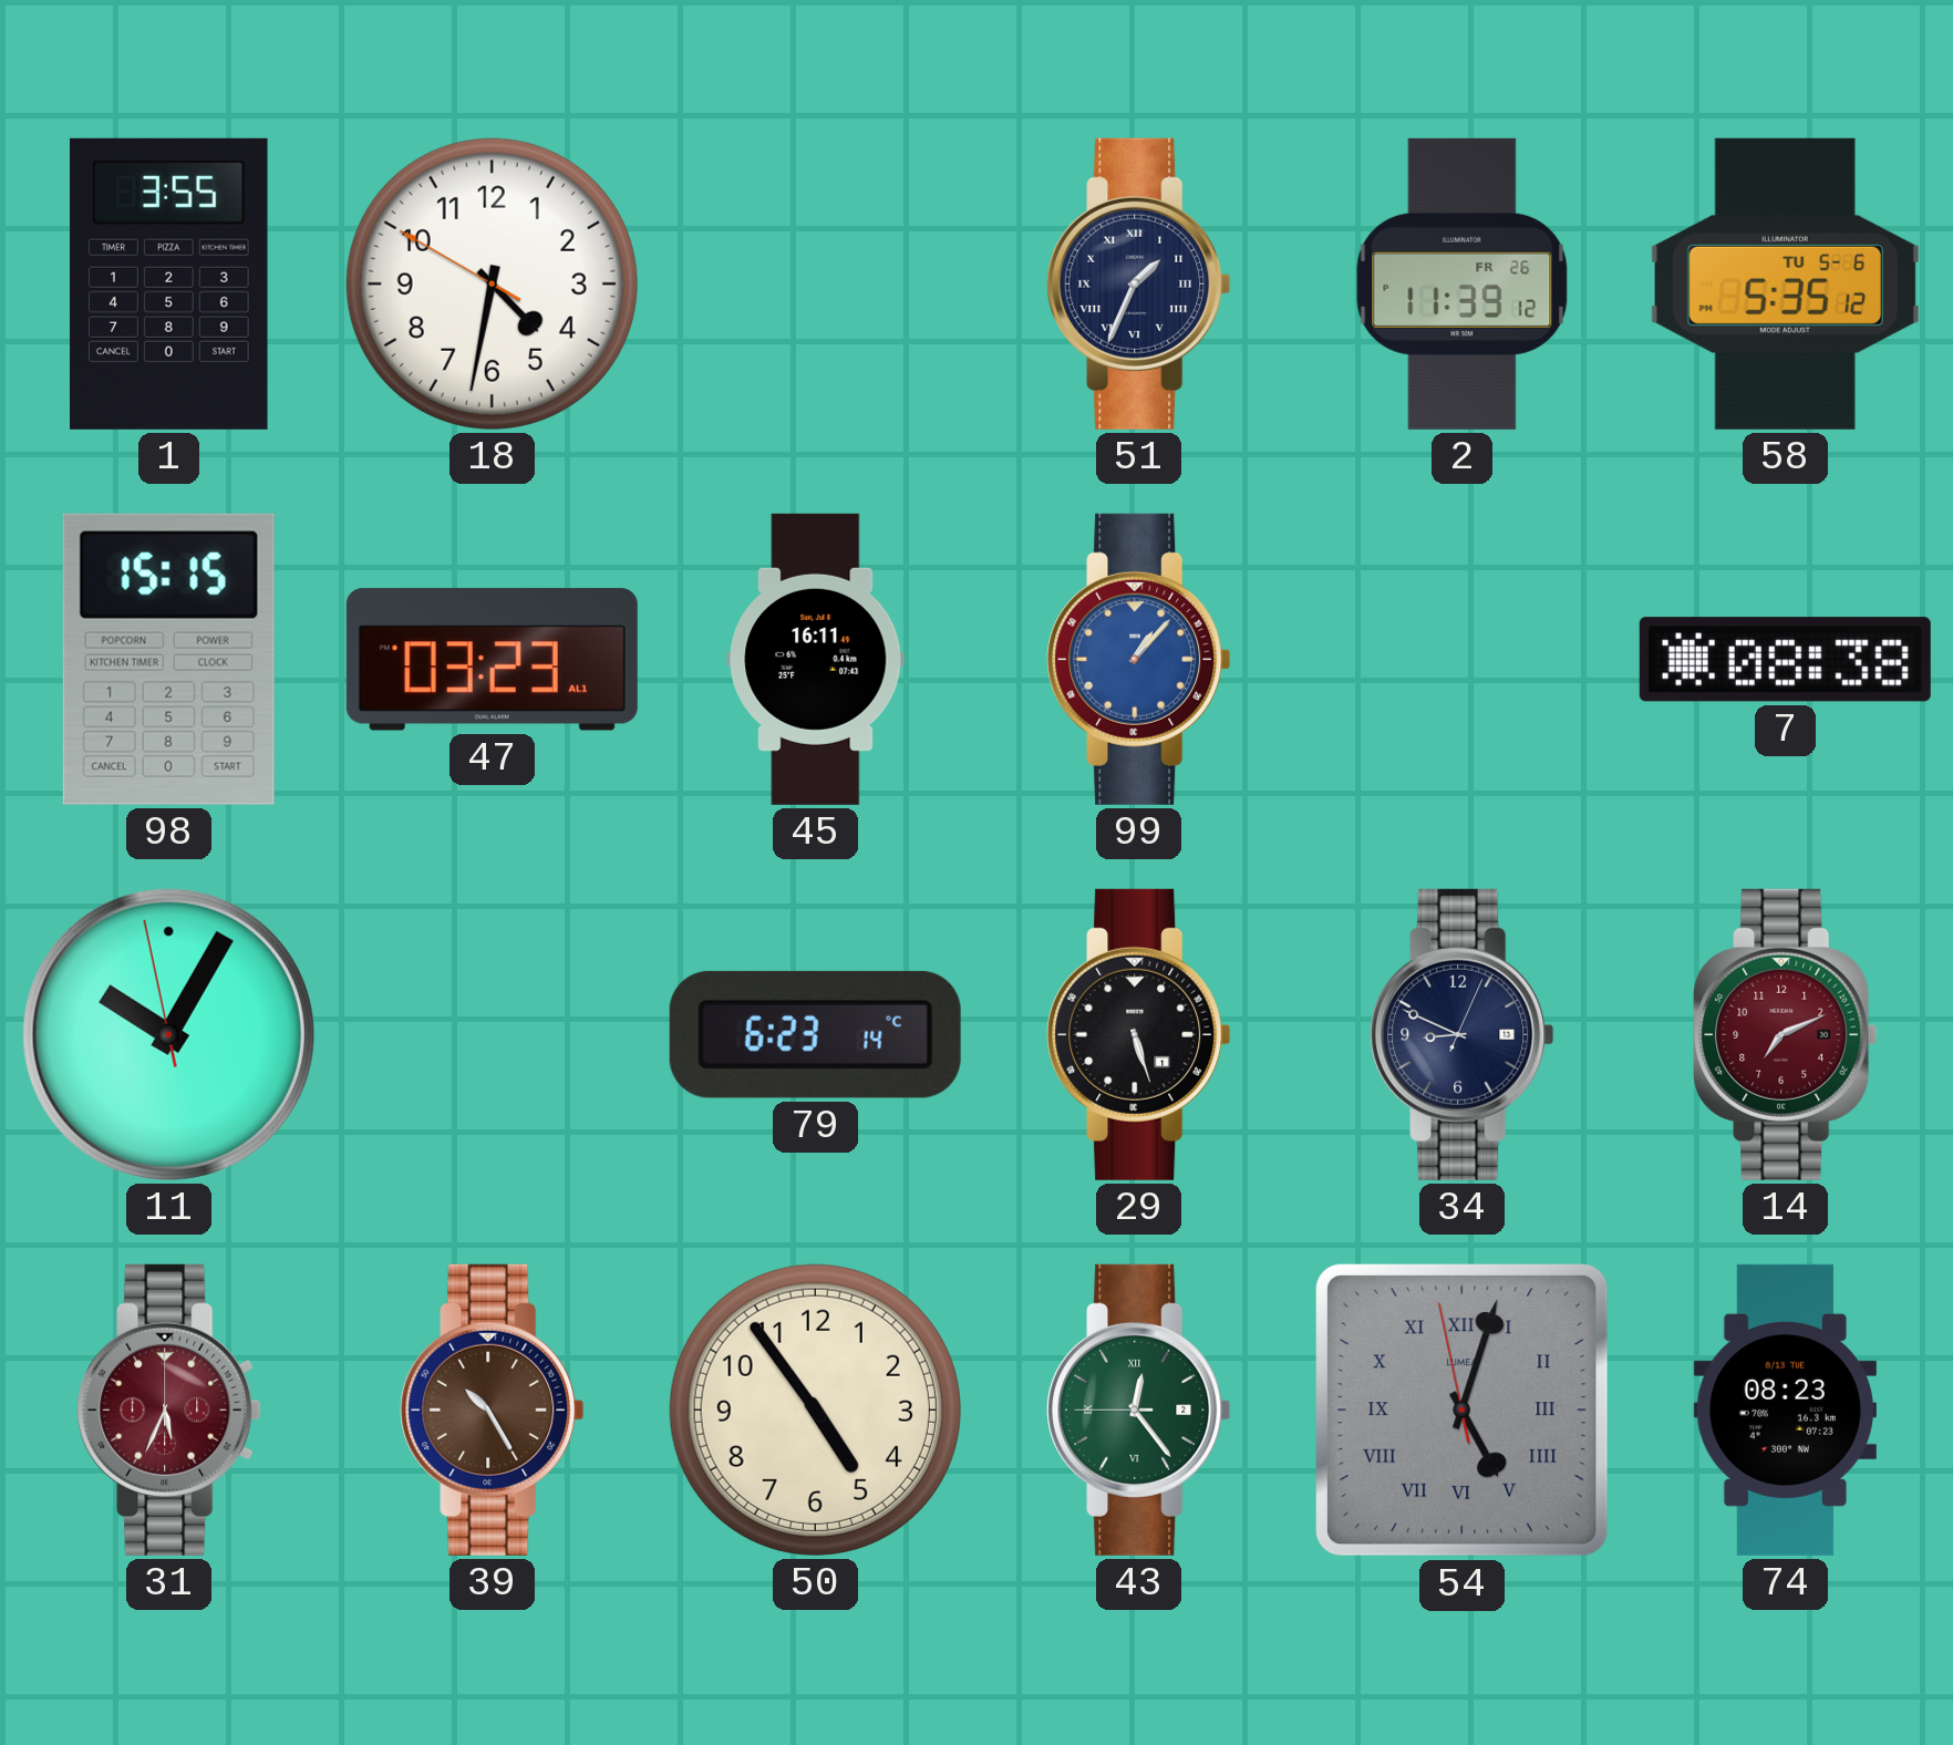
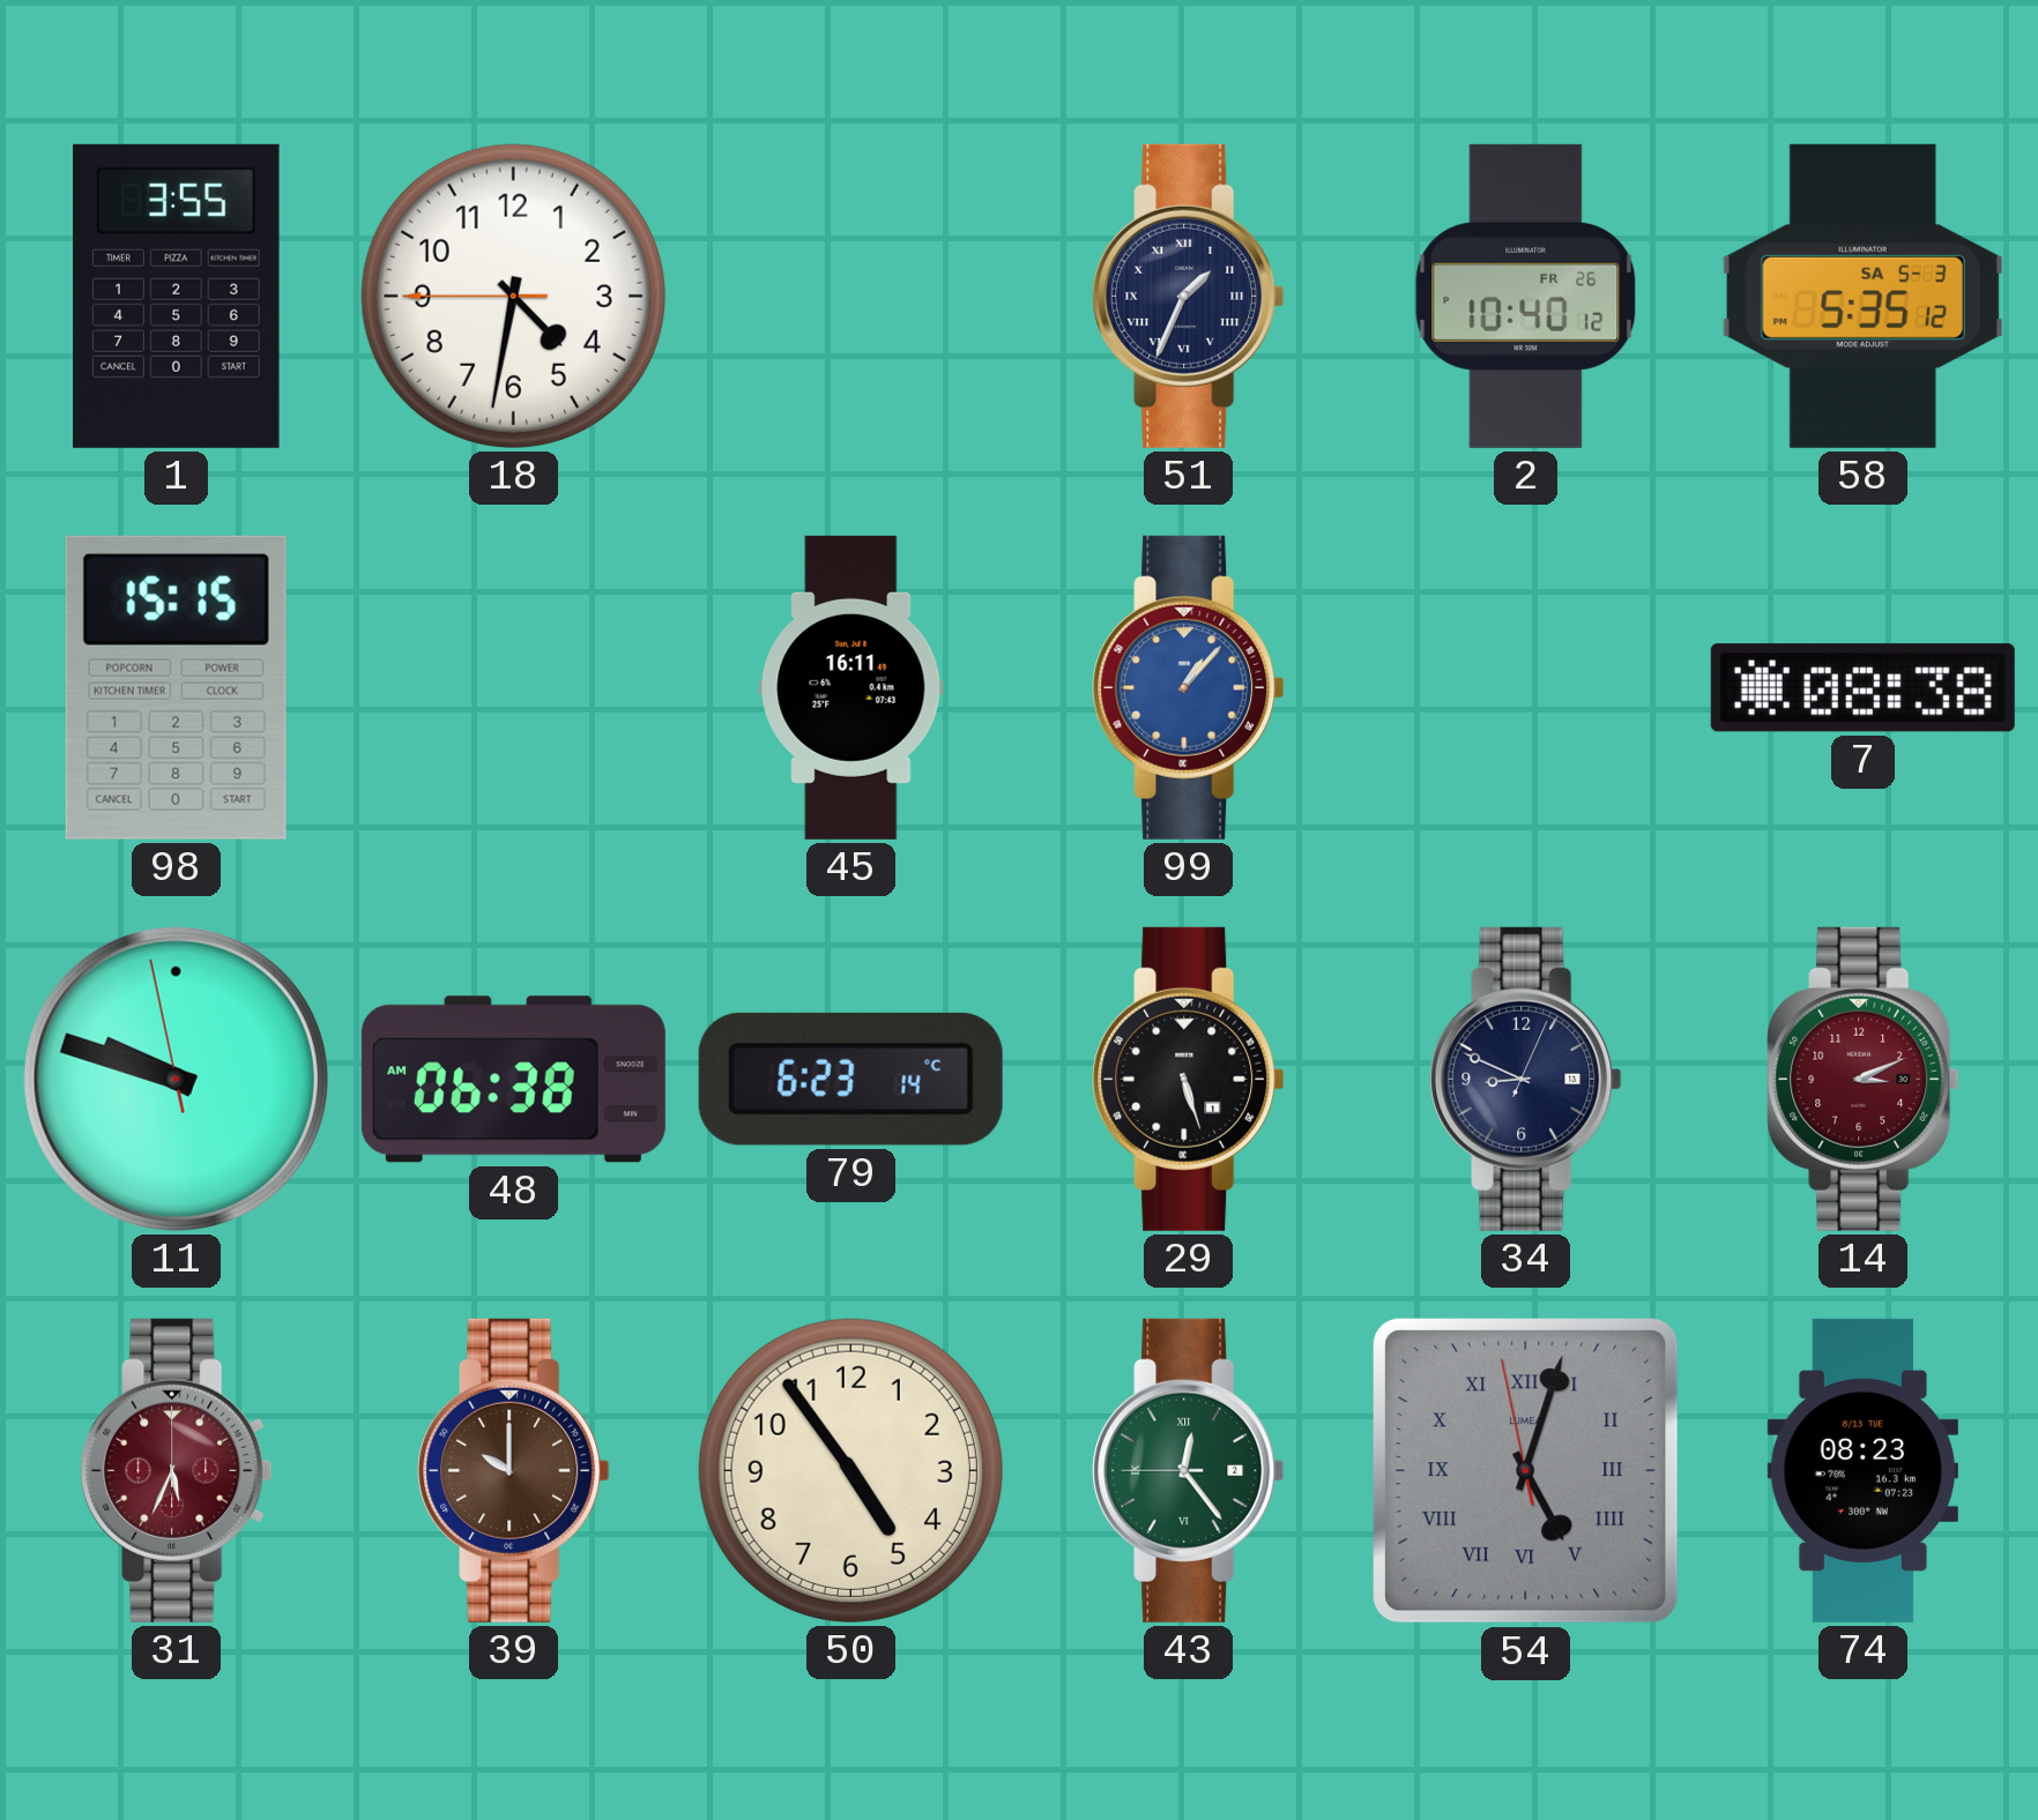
18: 4:31:50 -> 4:31:45
2: 11:39 -> 10:40
58 date: TU 5-6 -> SA 5-3
47: 03:23 -> none
11: 10:04 -> 9:47
48: none -> 06:38
14: 7:11 -> 3:11
39: 10:25 -> 10:00
